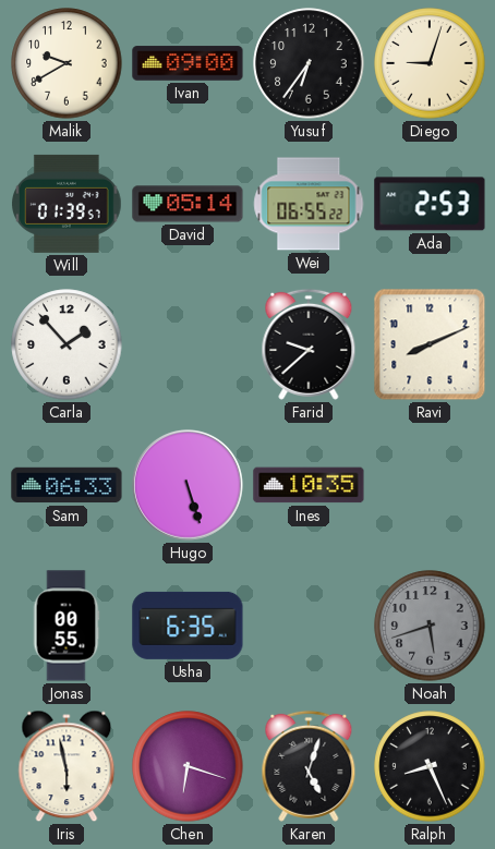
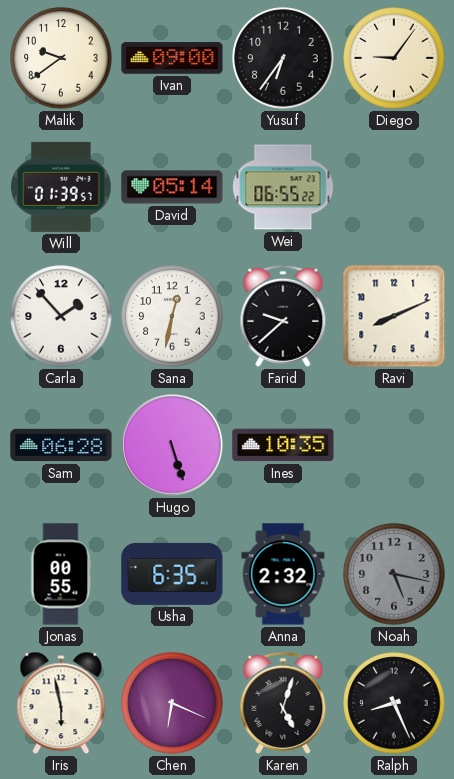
Malik: 9:40 -> 9:39
Diego: 9:03 -> 9:06
Ada: 2:53 -> none
Sana: none -> 12:32
Sam: 06:33 -> 06:28
Anna: none -> 2:32
Noah: 5:42 -> 5:17
Chen: 6:18 -> 6:19
